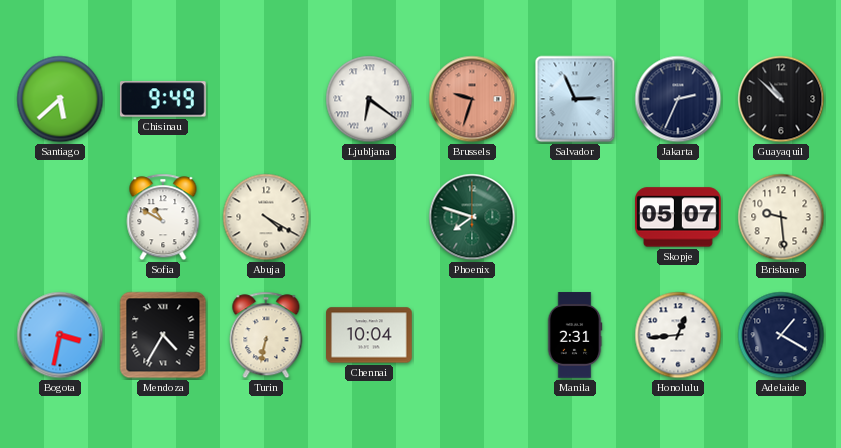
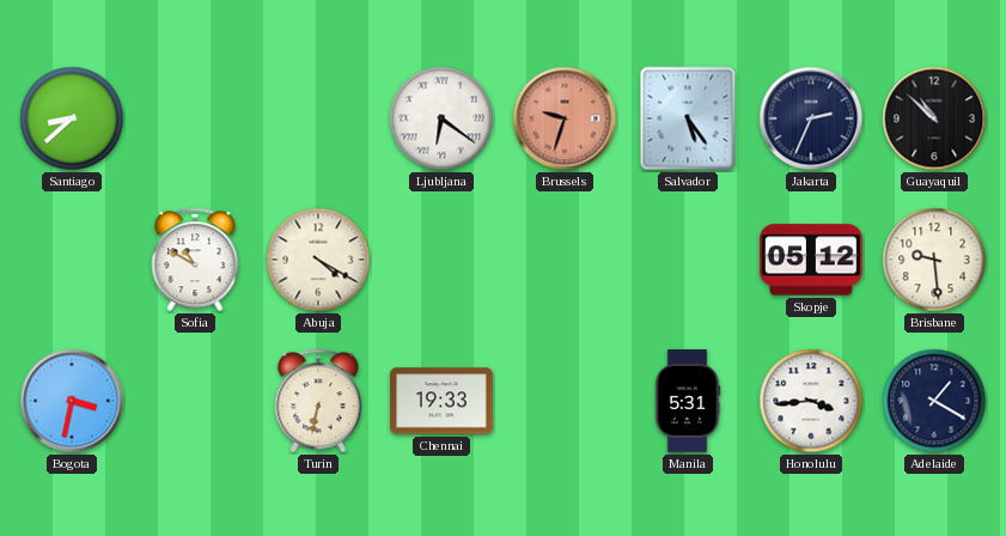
Santiago: 5:38 -> 8:38
Chisinau: 9:49 -> none
Salvador: 2:56 -> 5:24
Phoenix: 7:48 -> none
Skopje: 05:07 -> 05:12
Mendoza: 4:35 -> none
Chennai: 10:04 -> 19:33
Manila: 2:31 -> 5:31
Honolulu: 12:44 -> 3:44
